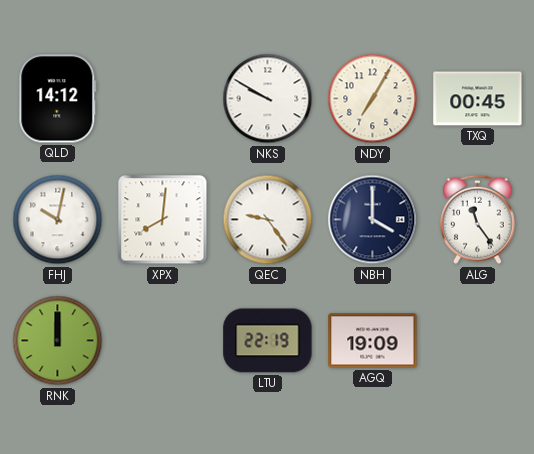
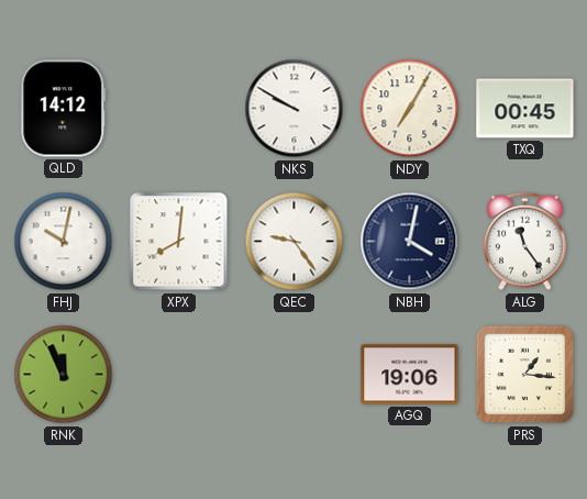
NBH: 4:00 -> 4:02
RNK: 12:00 -> 11:56
LTU: 22:19 -> none
AGQ: 19:09 -> 19:06
PRS: none -> 1:16
